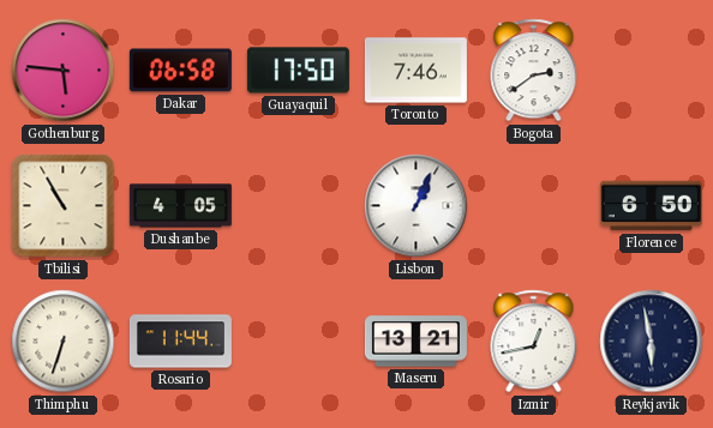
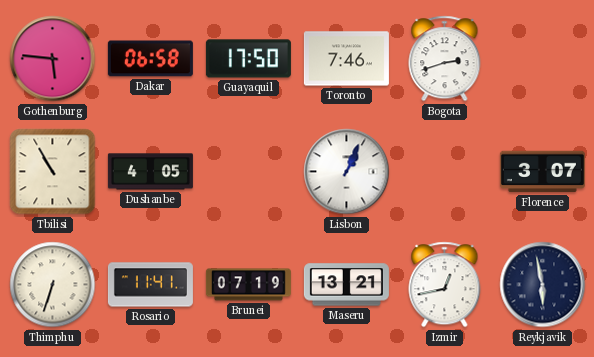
Bogota: 2:39 -> 2:42
Florence: 6:50 -> 3:07
Rosario: 11:44 -> 11:41
Brunei: none -> 07:19
